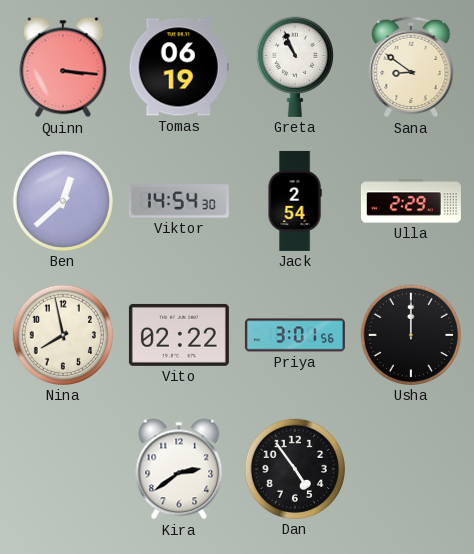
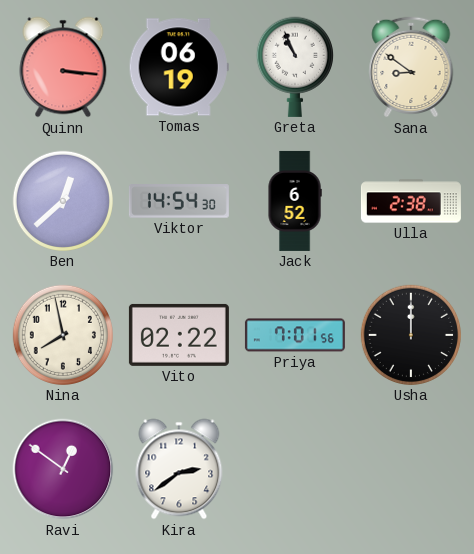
Jack: 2:54 -> 6:52
Ulla: 2:29 -> 2:38
Priya: 3:01 -> 7:01
Ravi: none -> 12:51
Dan: 4:54 -> none
